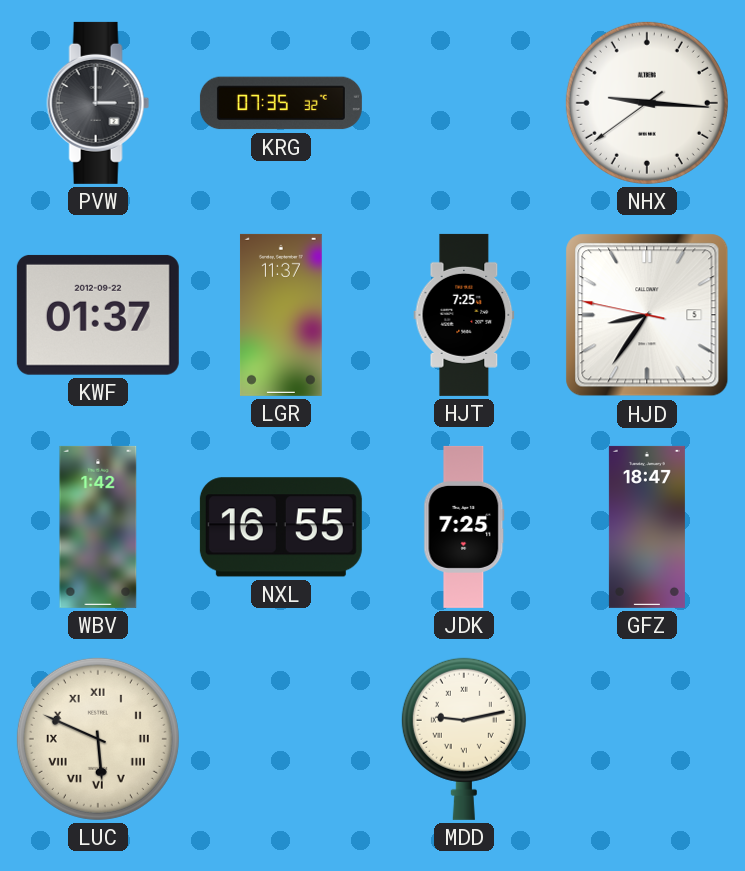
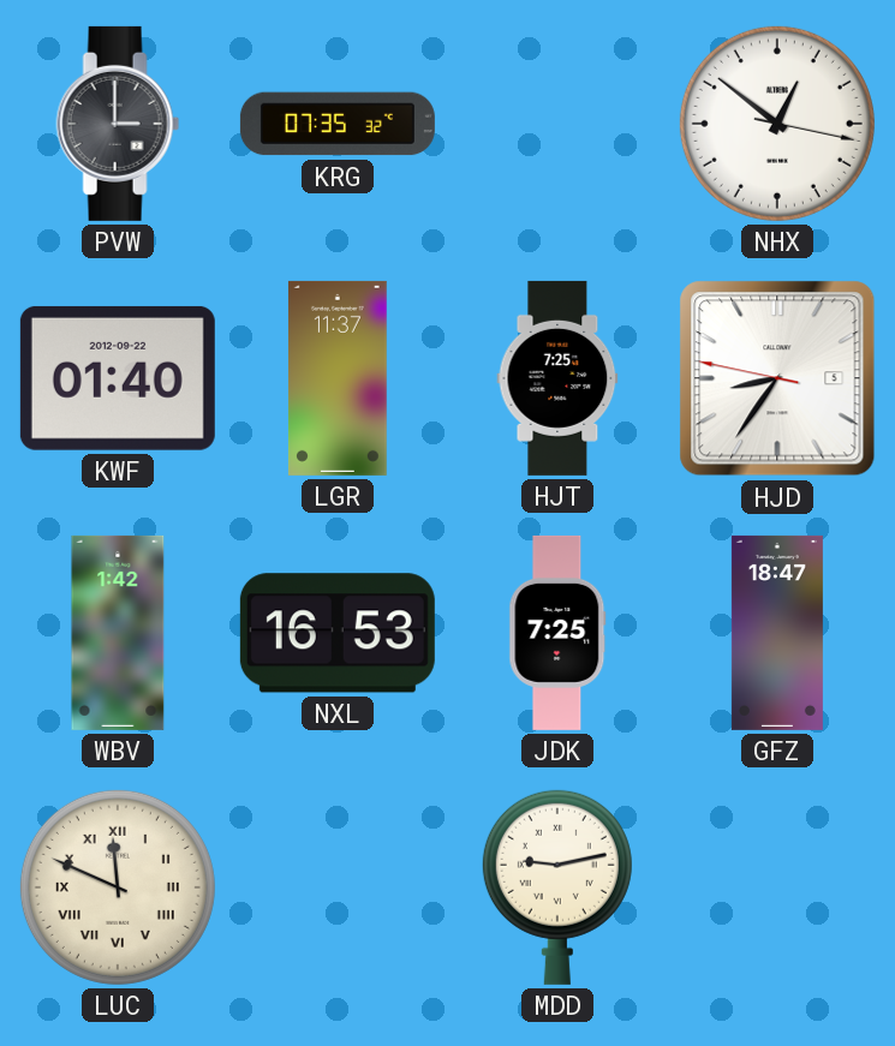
NHX: 9:15 -> 12:51
KWF: 01:37 -> 01:40
NXL: 16:55 -> 16:53
LUC: 5:49 -> 11:49
